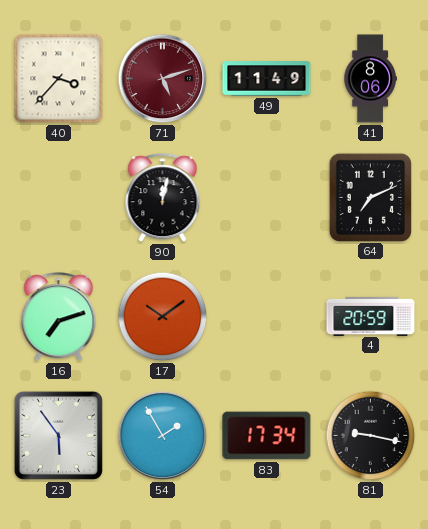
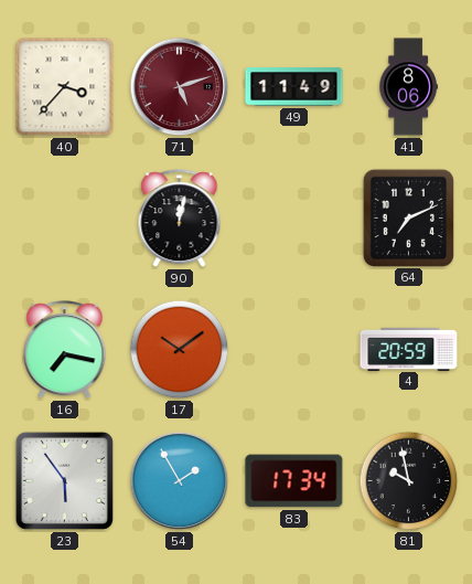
16: 7:12 -> 7:17
81: 9:17 -> 9:58
